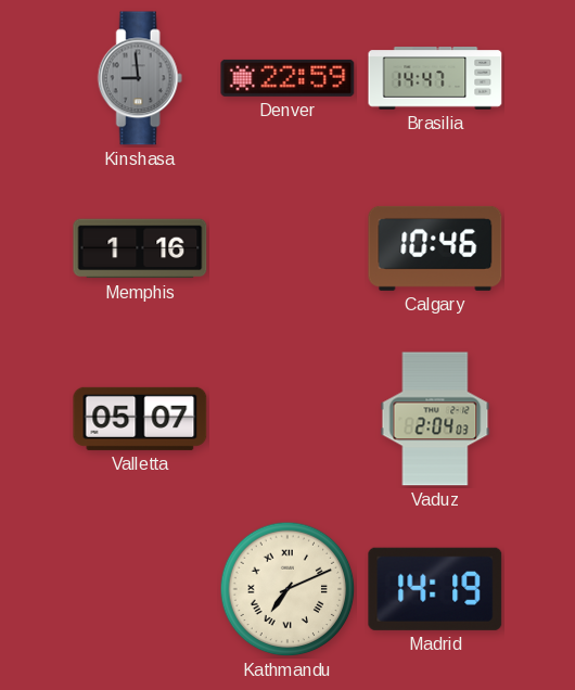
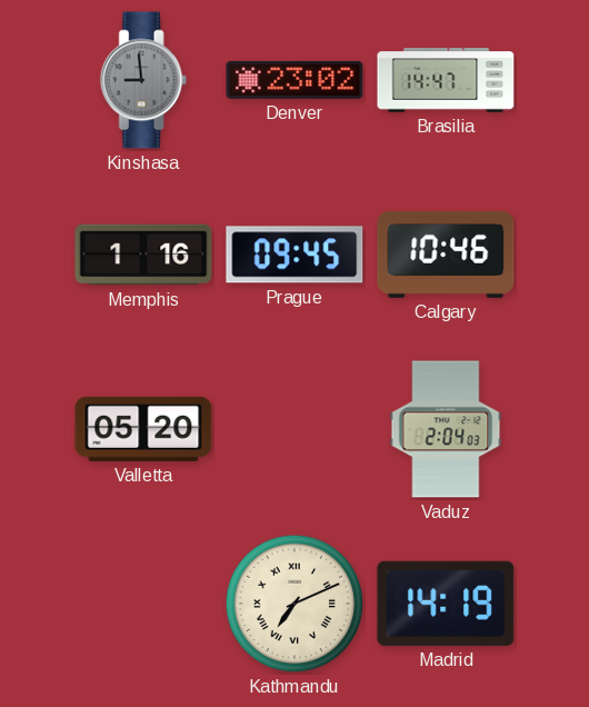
Denver: 22:59 -> 23:02
Prague: none -> 09:45
Valletta: 05:07 -> 05:20
